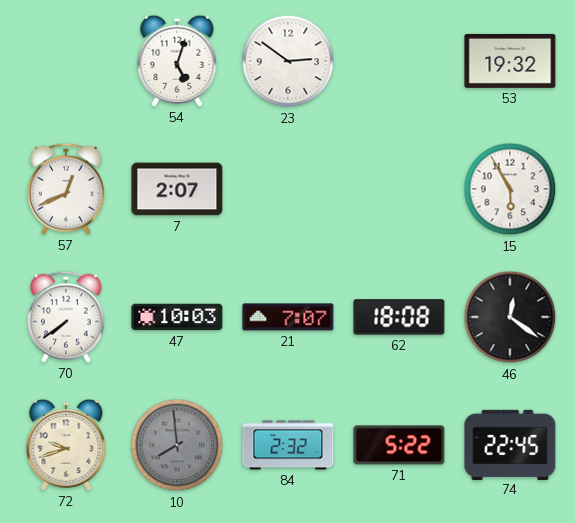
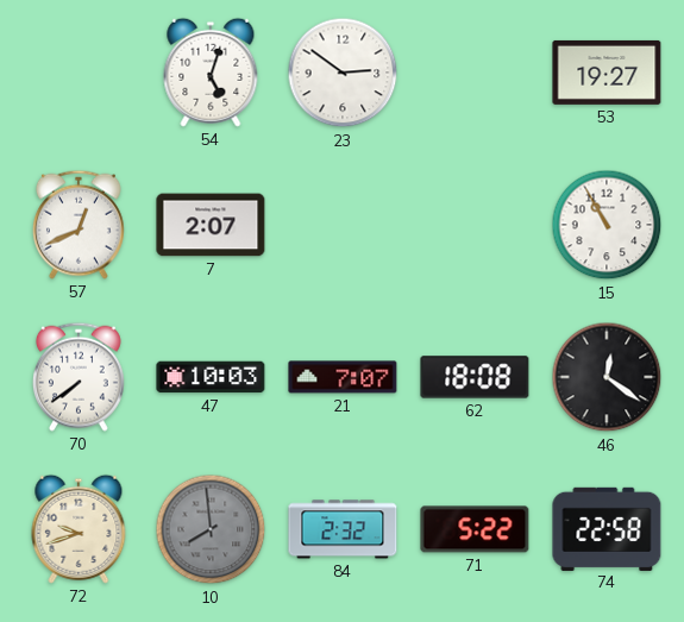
53: 19:32 -> 19:27
15: 5:55 -> 10:55
74: 22:45 -> 22:58
